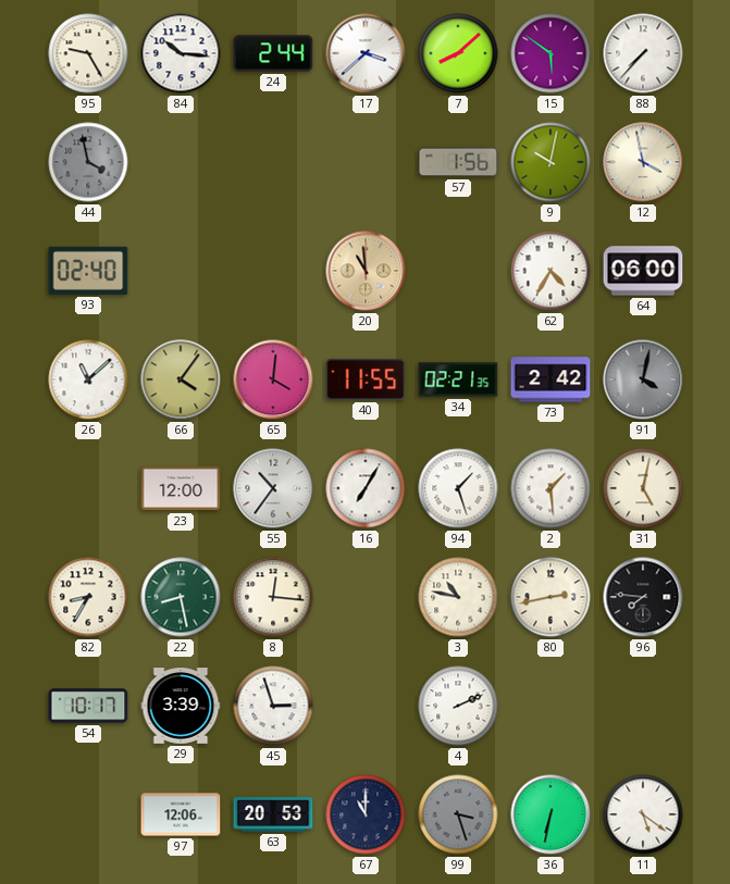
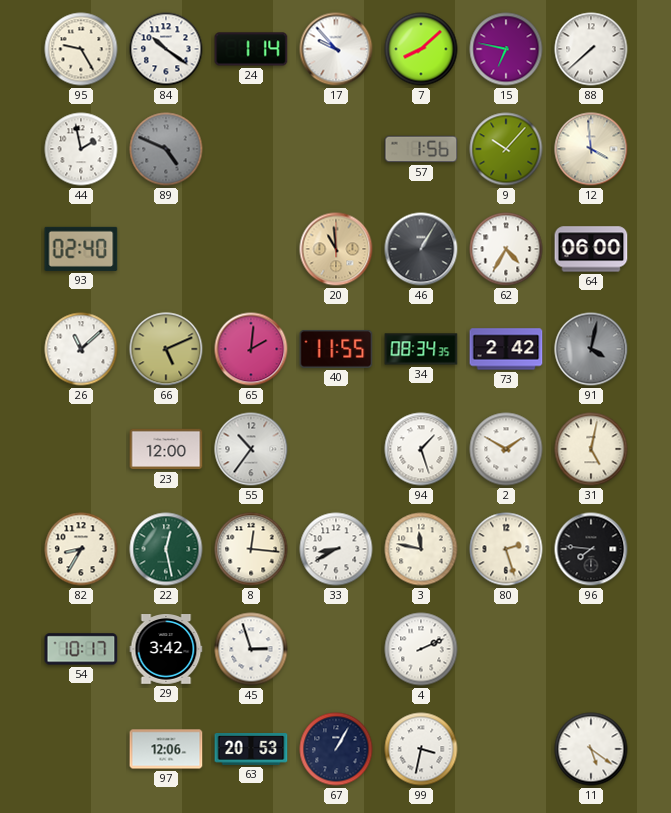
84: 10:16 -> 10:21
24: 2:44 -> 1:14
17: 3:38 -> 9:53
15: 5:51 -> 6:47
88: 7:37 -> 7:38
44: 3:58 -> 1:58
44 dial: grey -> white
89: none -> 4:49
9: 10:02 -> 10:07
12: 3:58 -> 3:59
46: none -> 1:05
66: 4:06 -> 5:11
65: 4:01 -> 2:01
34: 02:21 -> 08:34
16: 7:05 -> none
2: 1:29 -> 1:50
22: 8:28 -> 12:28
33: none -> 8:40
3: 10:47 -> 11:47
80: 2:43 -> 2:27
29: 3:39 -> 3:42
67: 11:00 -> 1:05
99: 3:27 -> 3:32
99 dial: grey -> white
36: 6:32 -> none
